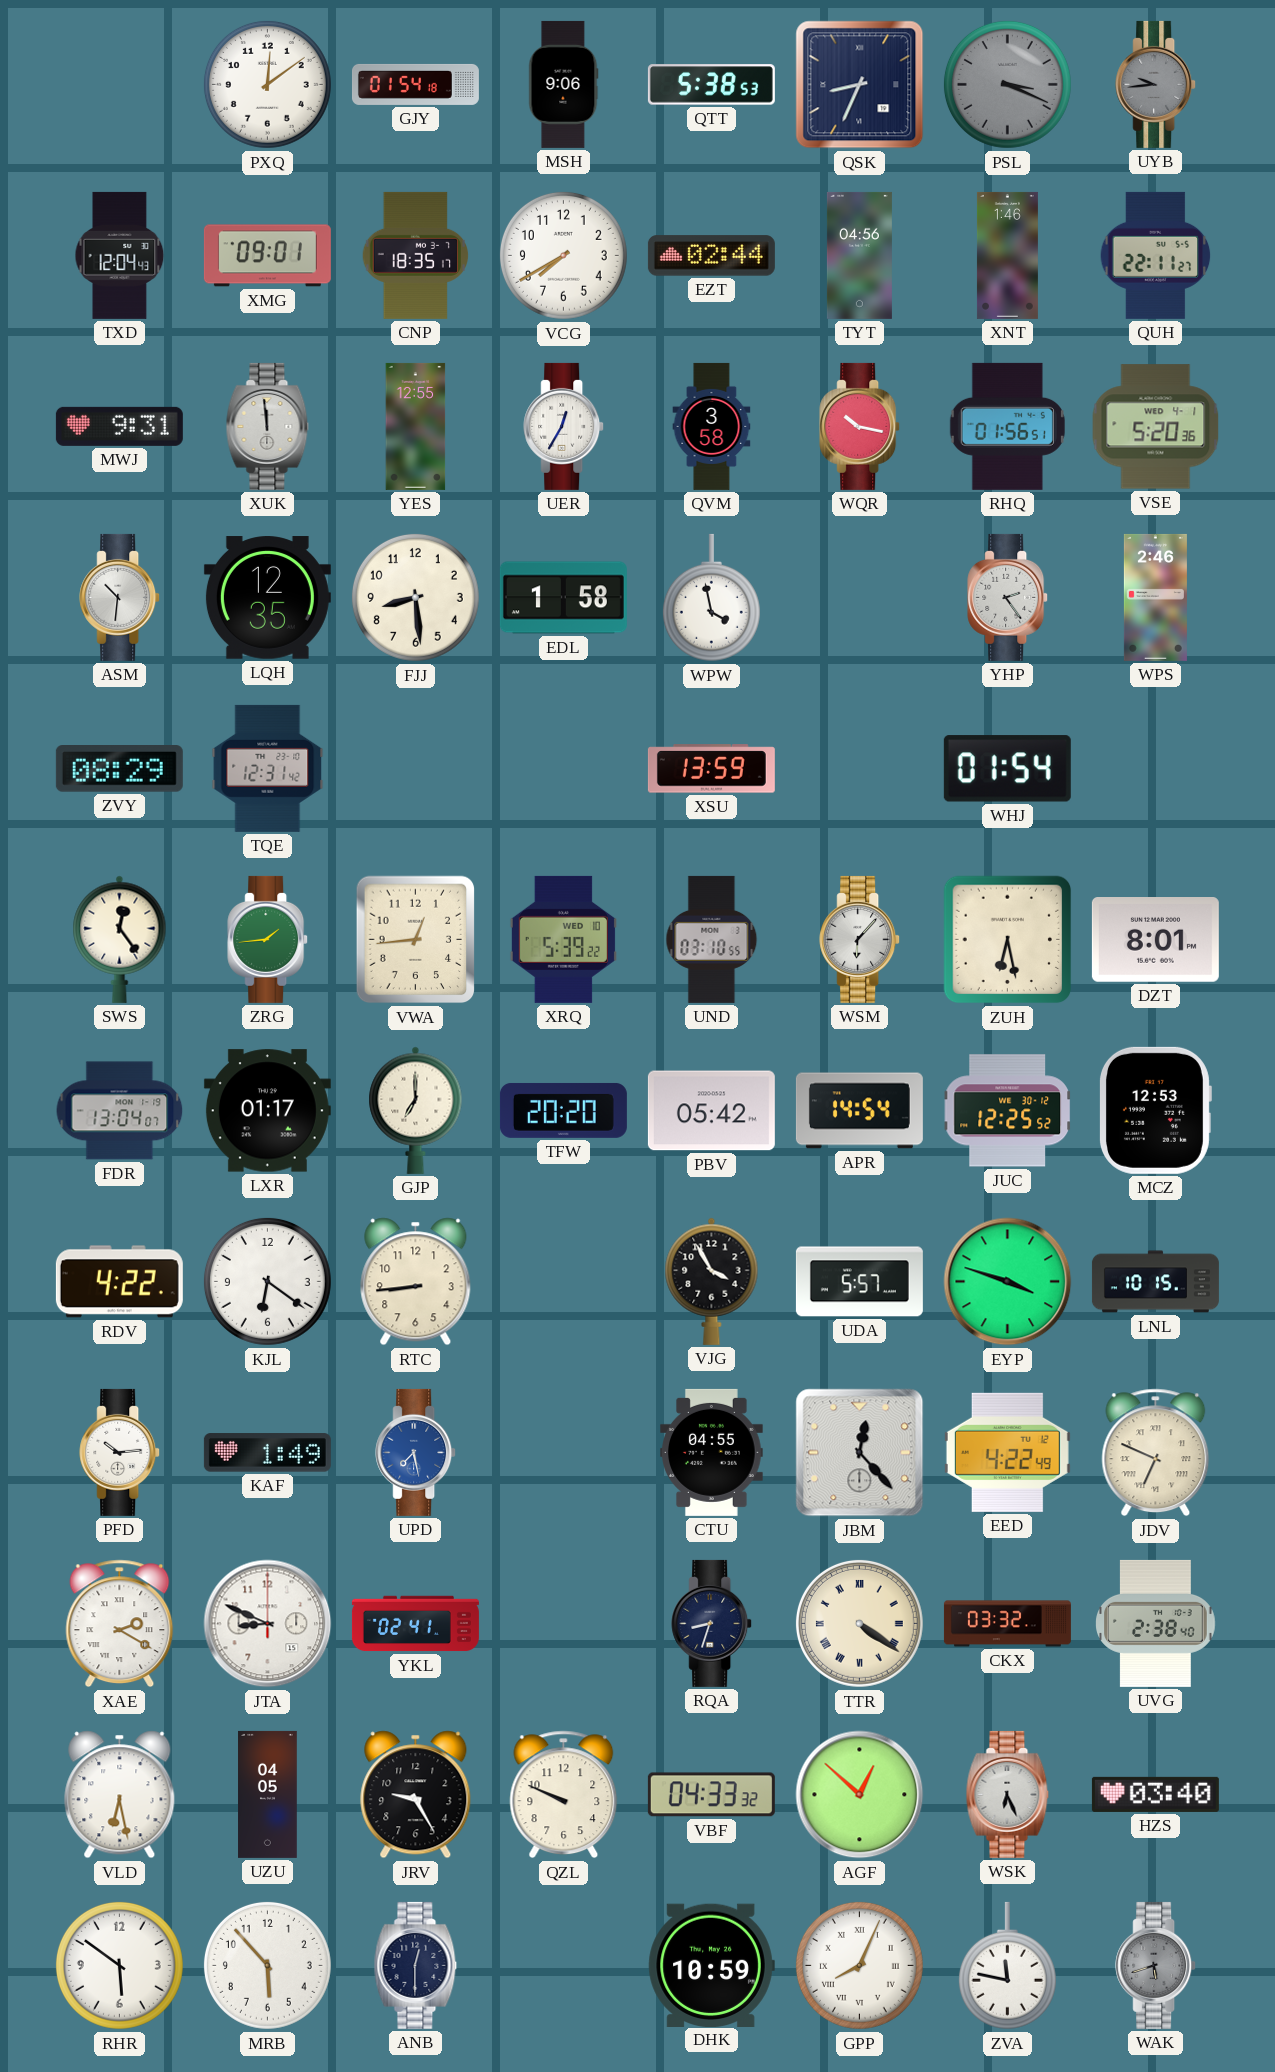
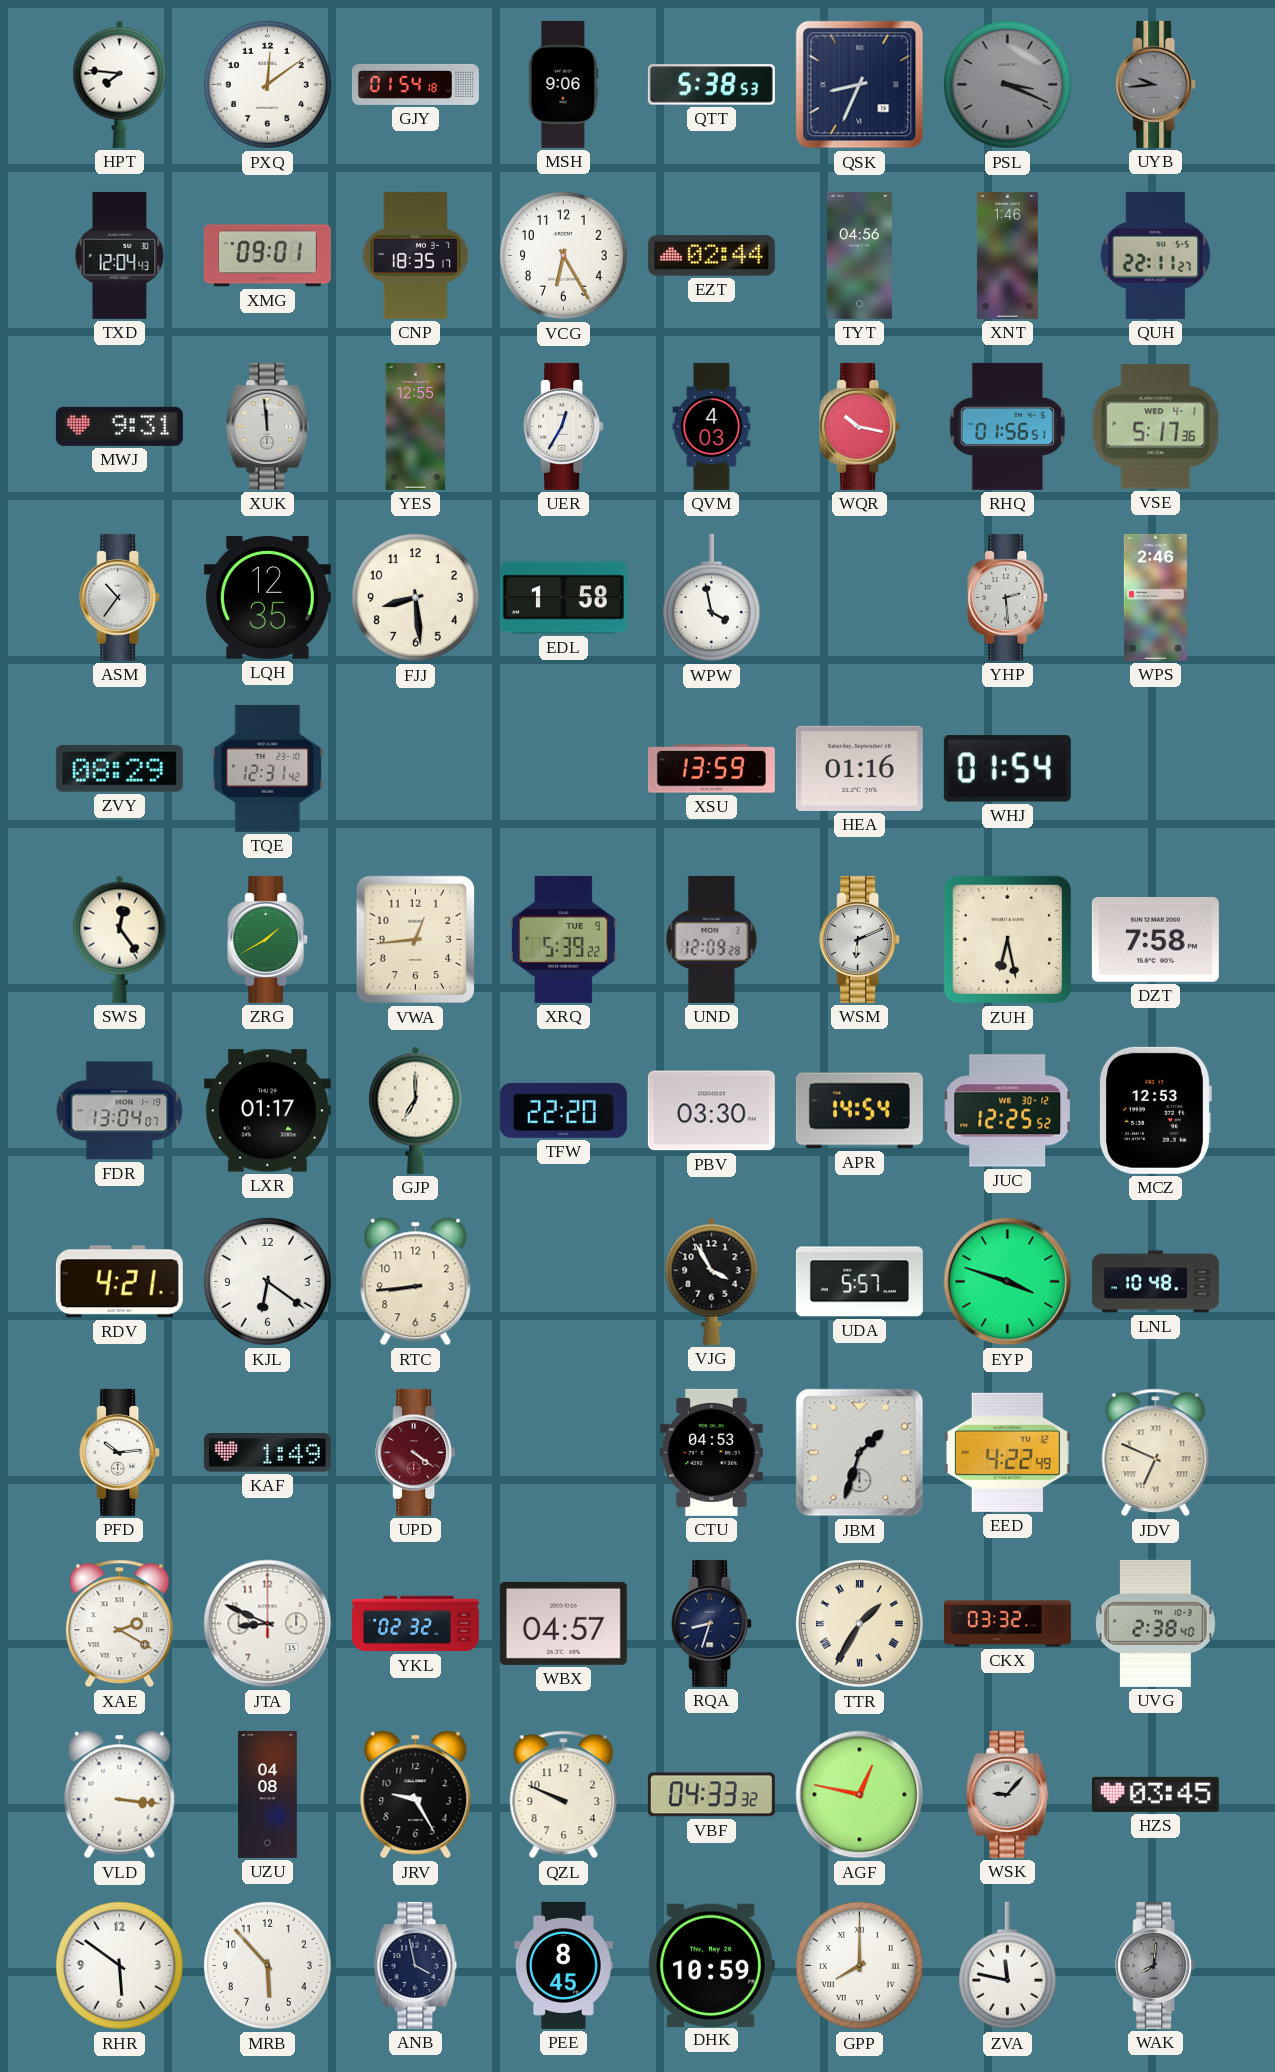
HPT: none -> 7:46
VCG: 7:40 -> 6:25
QVM: 3:58 -> 4:03
VSE: 5:20 -> 5:17
ASM: 10:31 -> 10:36
YHP: 2:24 -> 2:29
HEA: none -> 01:16
ZRG: 1:44 -> 1:40
XRQ date: WED 10 -> TUE 9
UND: 03:10 -> 12:09
WSM: 6:07 -> 6:11
DZT: 8:01 -> 7:58
TFW: 20:20 -> 22:20
PBV: 05:42 -> 03:30
RDV: 4:22 -> 4:21
LNL: 10:15 -> 10:48
UPD: 7:28 -> 4:21
UPD dial: blue -> burgundy
CTU: 04:55 -> 04:53
JBM: 12:23 -> 1:33
YKL: 02:41 -> 02:32
WBX: none -> 04:57
TTR: 4:21 -> 1:35
VLD: 6:28 -> 3:16
UZU: 04:05 -> 04:08
AGF: 12:52 -> 12:47
WSK: 6:26 -> 9:07
HZS: 03:40 -> 03:45
ANB: 12:30 -> 3:58
PEE: none -> 8:45
GPP: 8:04 -> 8:00
WAK: 5:42 -> 8:01
